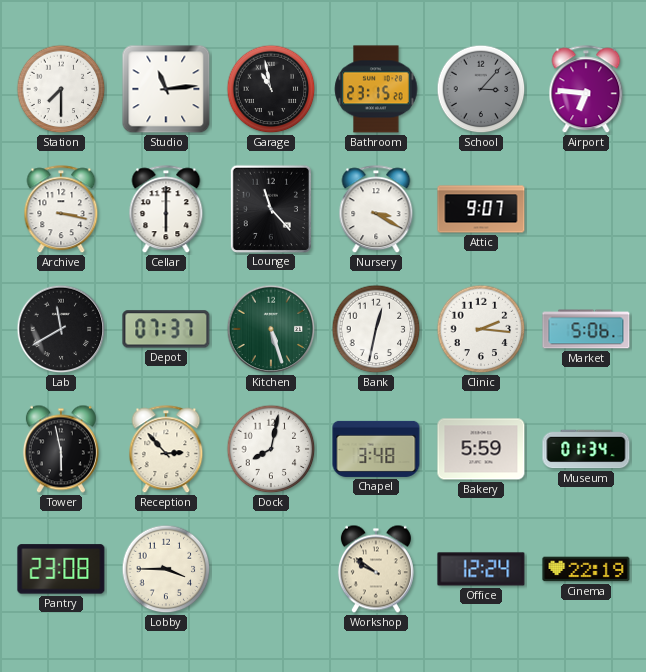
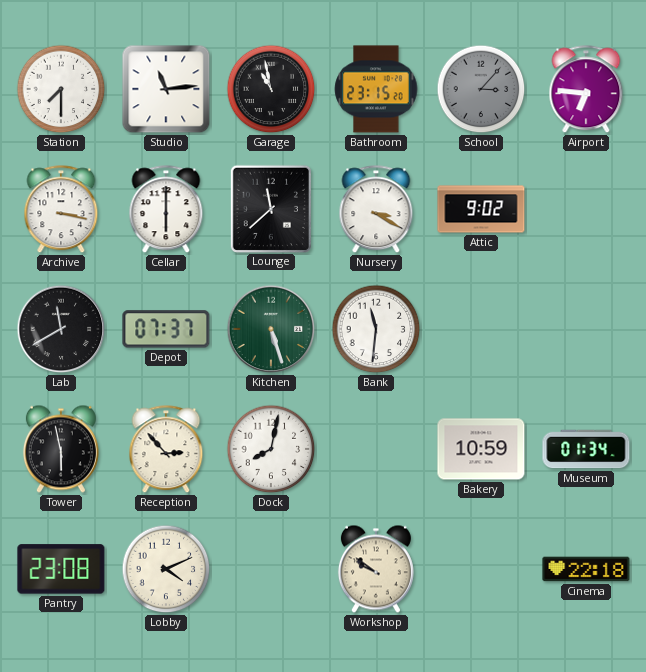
Lounge: 11:23 -> 11:38
Attic: 9:07 -> 9:02
Bank: 12:32 -> 11:31
Clinic: 2:16 -> none
Market: 5:06 -> none
Chapel: 3:48 -> none
Bakery: 5:59 -> 10:59
Lobby: 3:45 -> 4:11
Office: 12:24 -> none
Cinema: 22:19 -> 22:18
